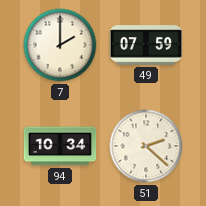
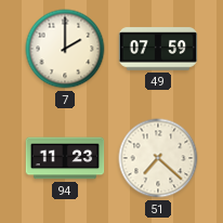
94: 10:34 -> 11:23
51: 2:22 -> 7:22
